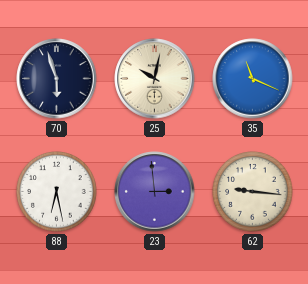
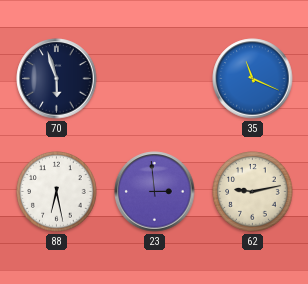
25: 10:02 -> none
62: 9:16 -> 9:13
